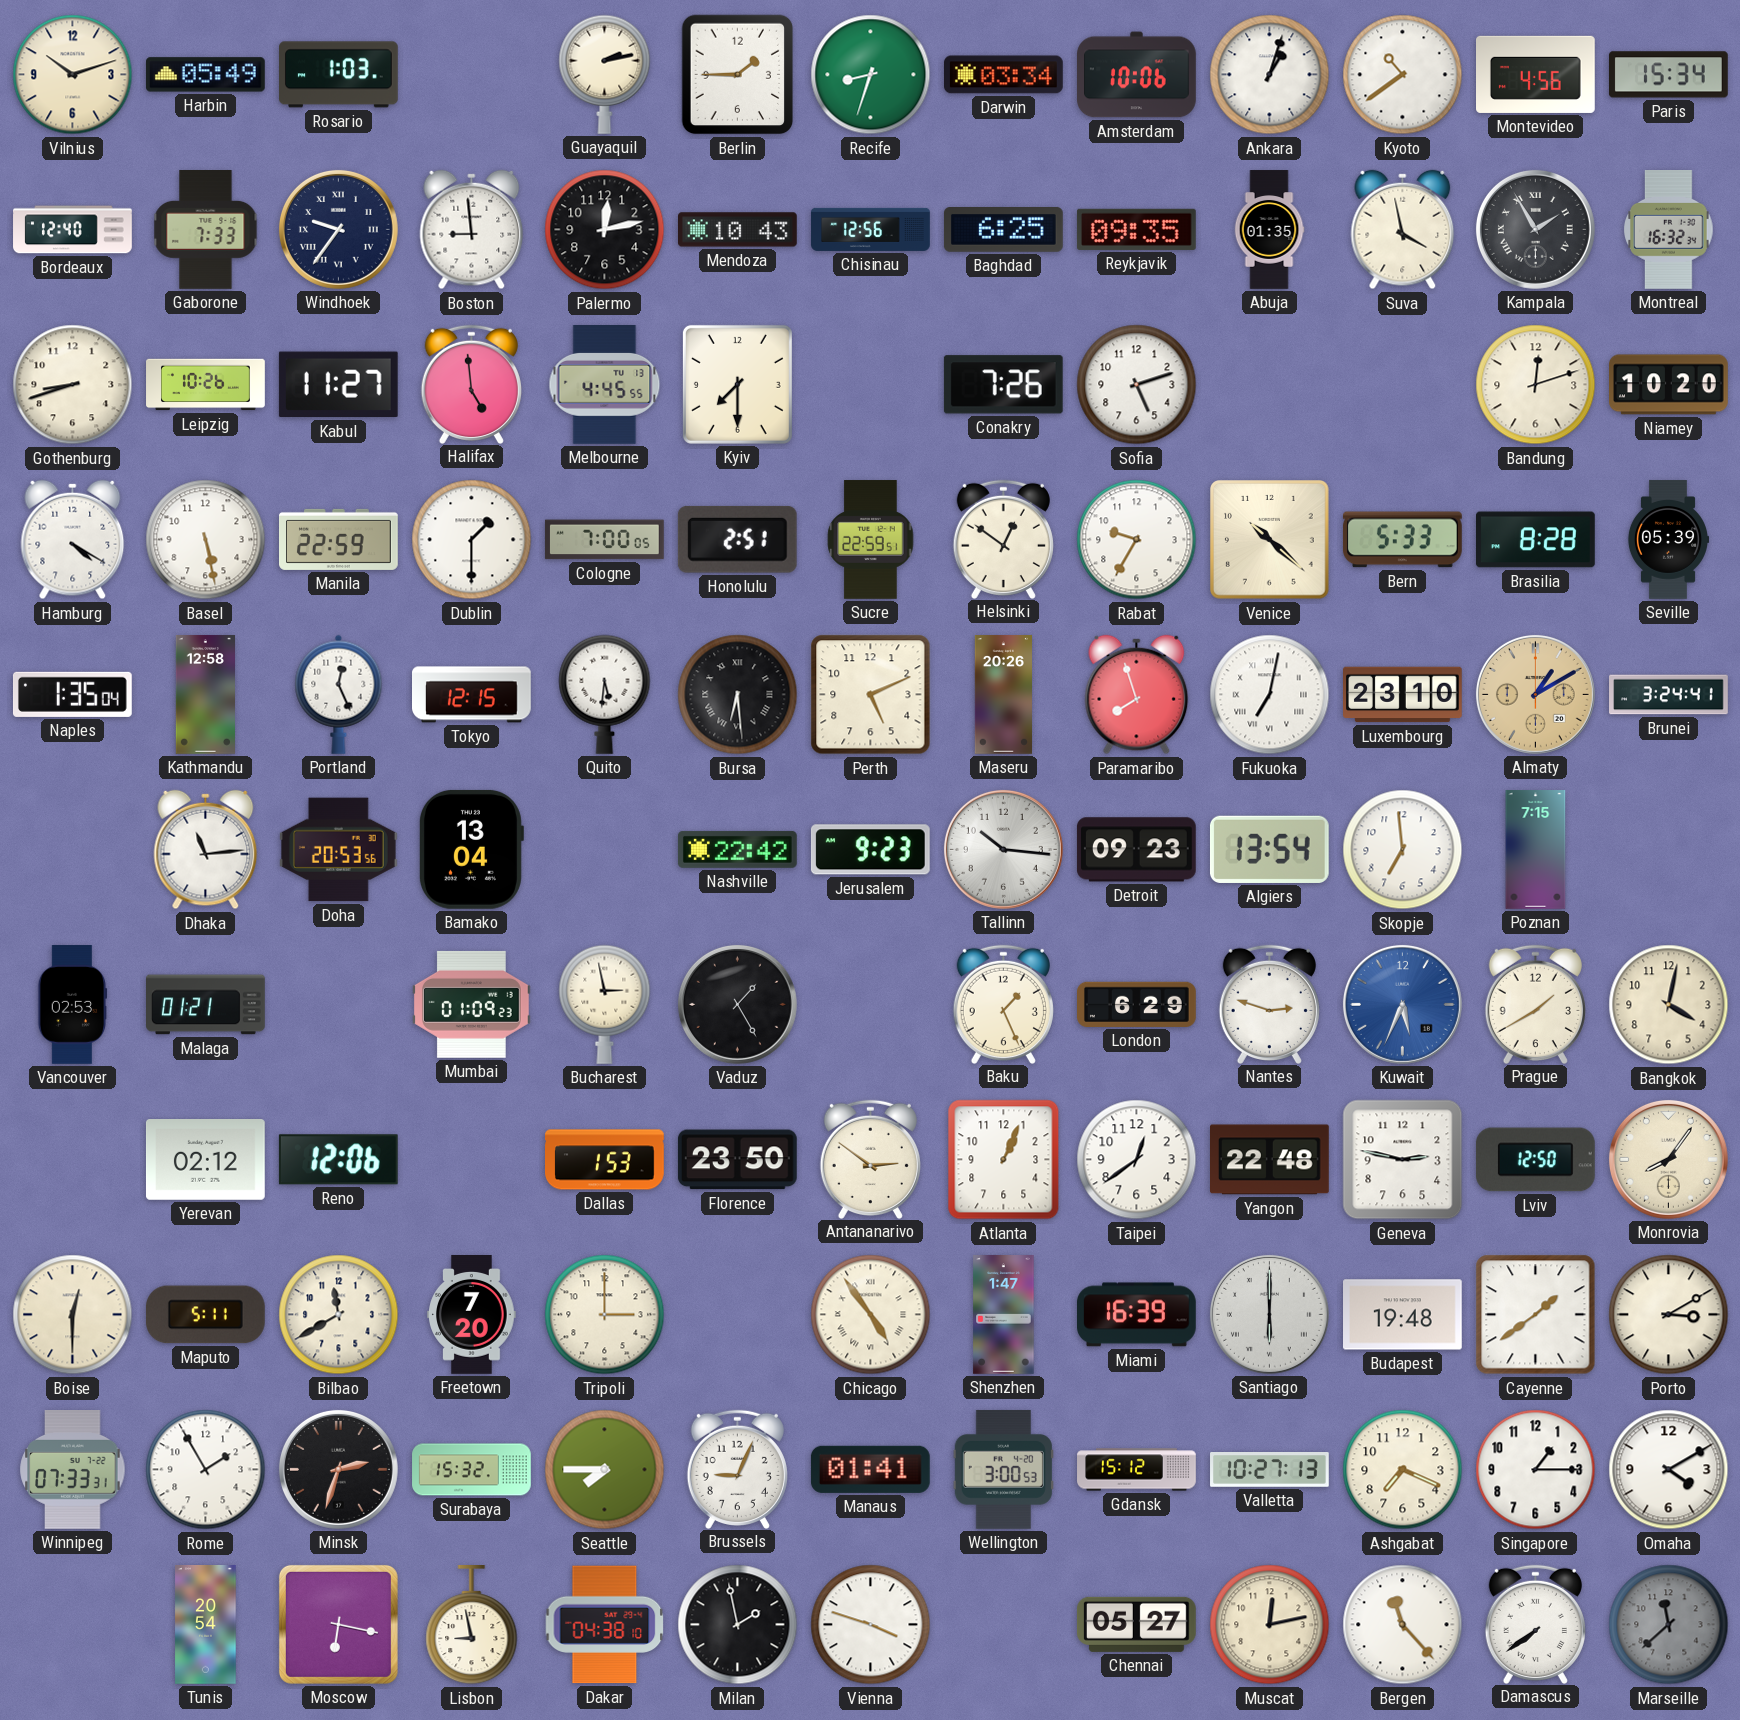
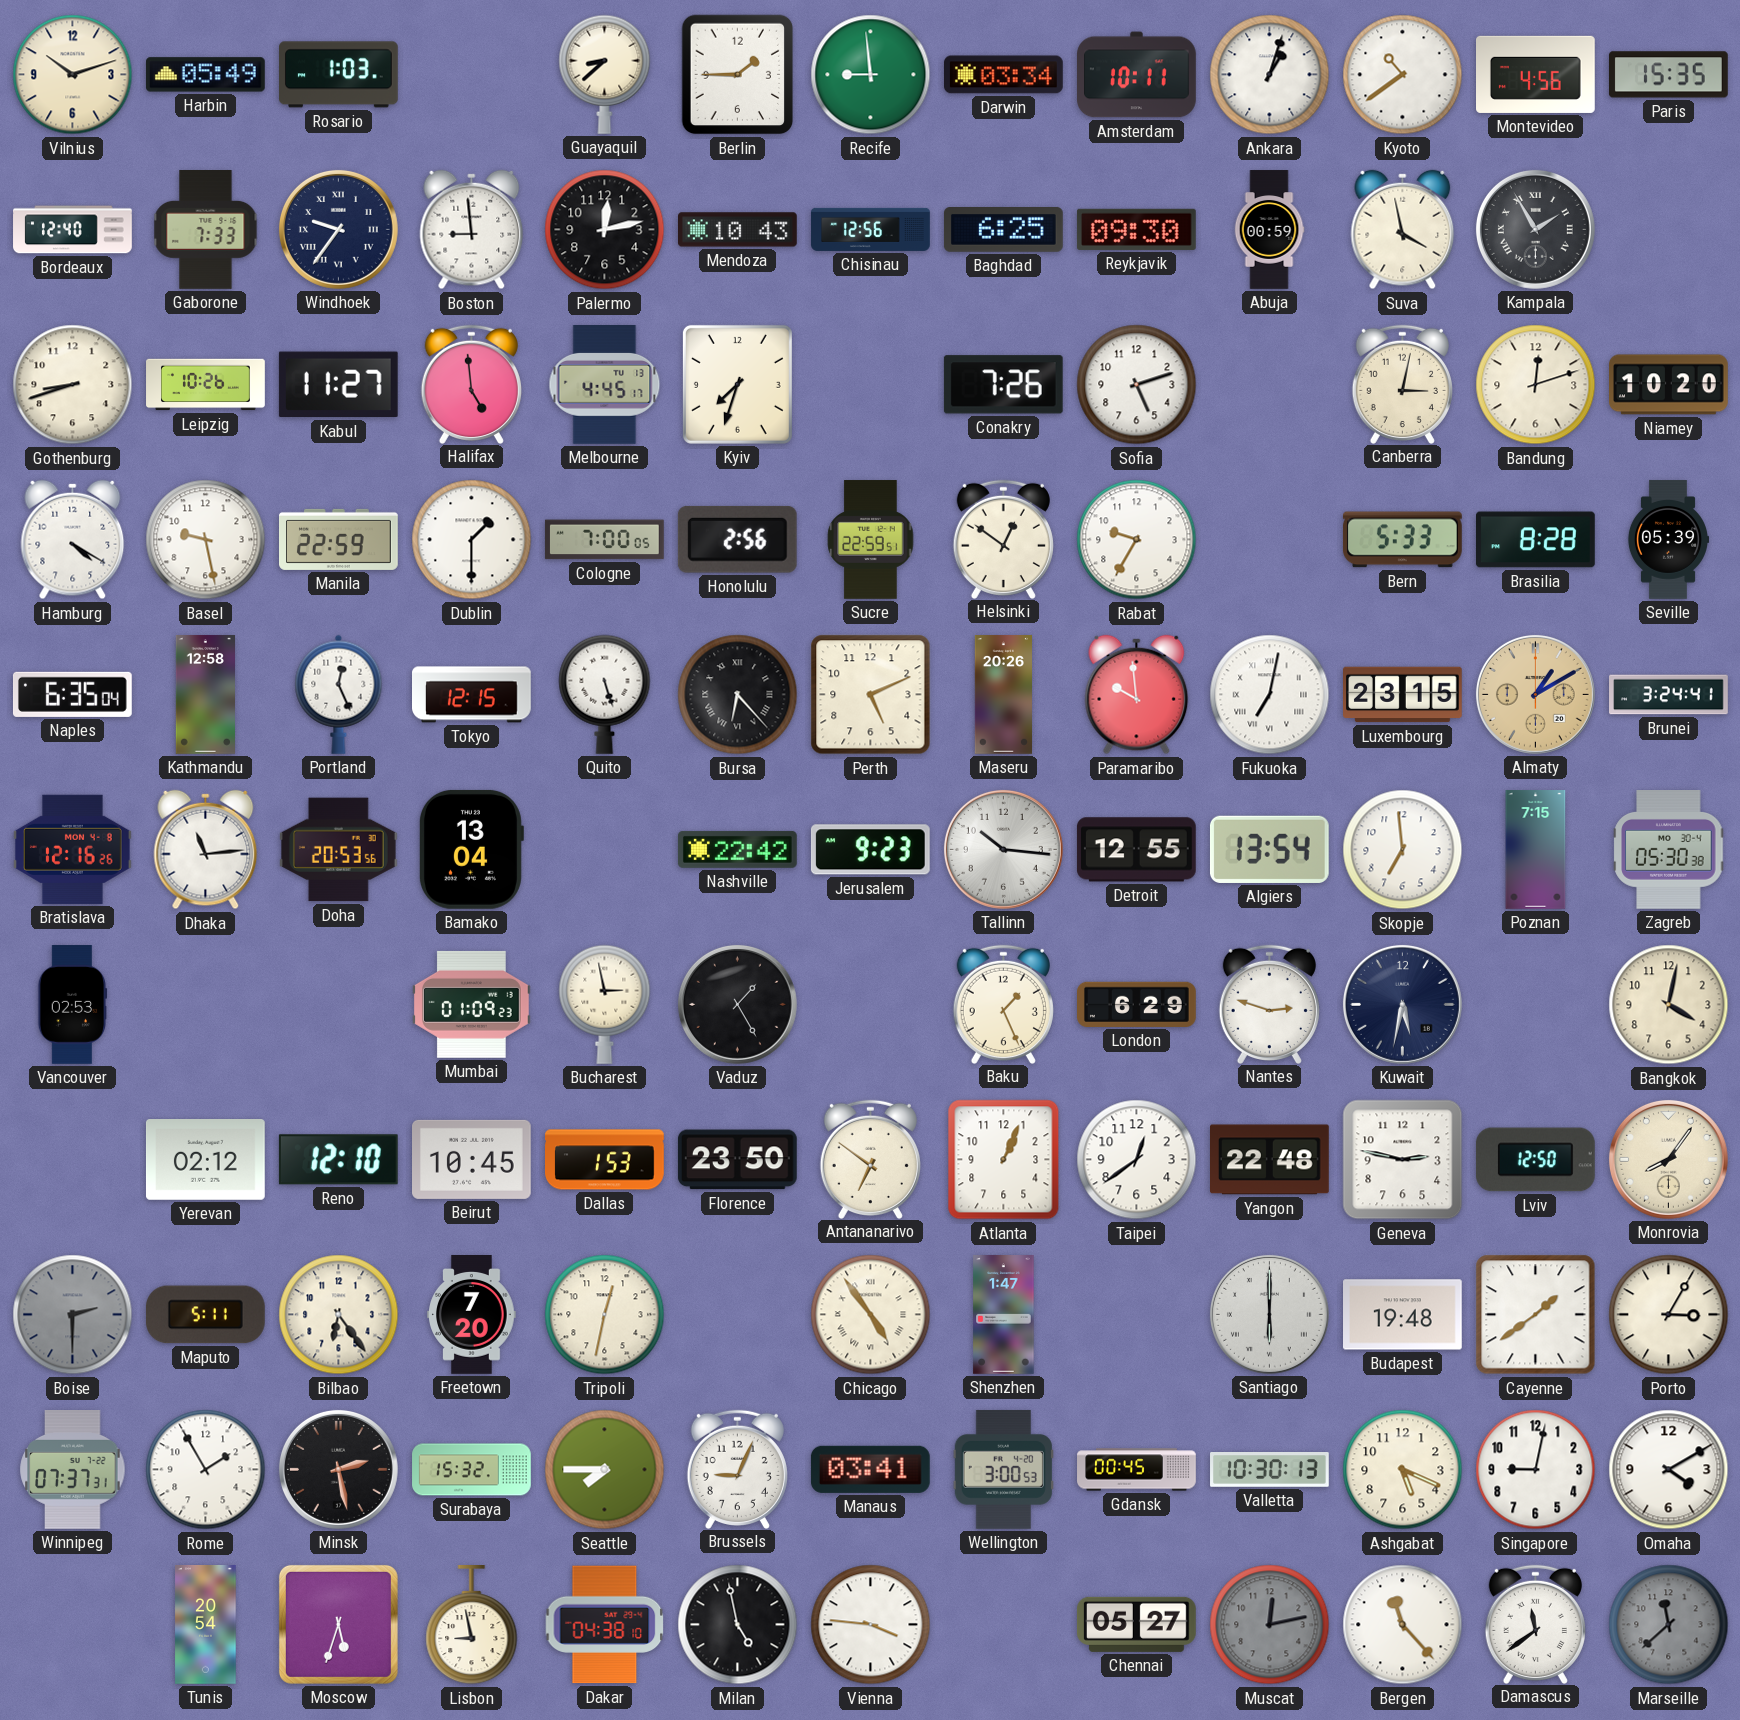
Guayaquil: 2:13 -> 8:38
Recife: 8:33 -> 8:59
Amsterdam: 10:06 -> 10:11
Paris: 15:34 -> 15:35
Reykjavik: 09:35 -> 09:30
Abuja: 01:35 -> 00:59
Montreal: 16:32 -> none
Melbourne: 4:45:55 -> 4:45:17
Kyiv: 7:30 -> 7:33
Canberra: none -> 3:02
Basel: 5:28 -> 9:28
Honolulu: 2:51 -> 2:56
Venice: 10:22 -> none
Naples: 1:35 -> 6:35
Quito: 5:31 -> 5:27
Bursa: 6:29 -> 6:23
Paramaribo: 7:57 -> 9:59
Luxembourg: 23:10 -> 23:15
Bratislava: none -> 12:16
Detroit: 09:23 -> 12:55
Zagreb: none -> 05:30
Malaga: 01:21 -> none
Kuwait: 5:34 -> 5:32
Kuwait dial: blue -> navy
Prague: 1:40 -> none
Reno: 12:06 -> 12:10
Beirut: none -> 10:45
Antananarivo: 2:51 -> 6:51
Boise: 12:30 -> 2:30
Boise dial: cream -> grey
Bilbao: 11:40 -> 6:24
Tripoli: 3:00 -> 12:32
Miami: 16:39 -> none
Porto: 3:10 -> 3:05
Winnipeg: 07:33 -> 07:37
Minsk: 2:33 -> 2:28
Manaus: 01:41 -> 03:41
Gdansk: 15:12 -> 00:45
Valletta: 10:27 -> 10:30
Ashgabat: 7:19 -> 5:19
Singapore: 1:15 -> 9:02
Moscow: 6:17 -> 5:33
Milan: 1:58 -> 4:58
Vienna: 3:48 -> 3:46
Muscat dial: cream -> grey
Damascus: 7:39 -> 11:39
